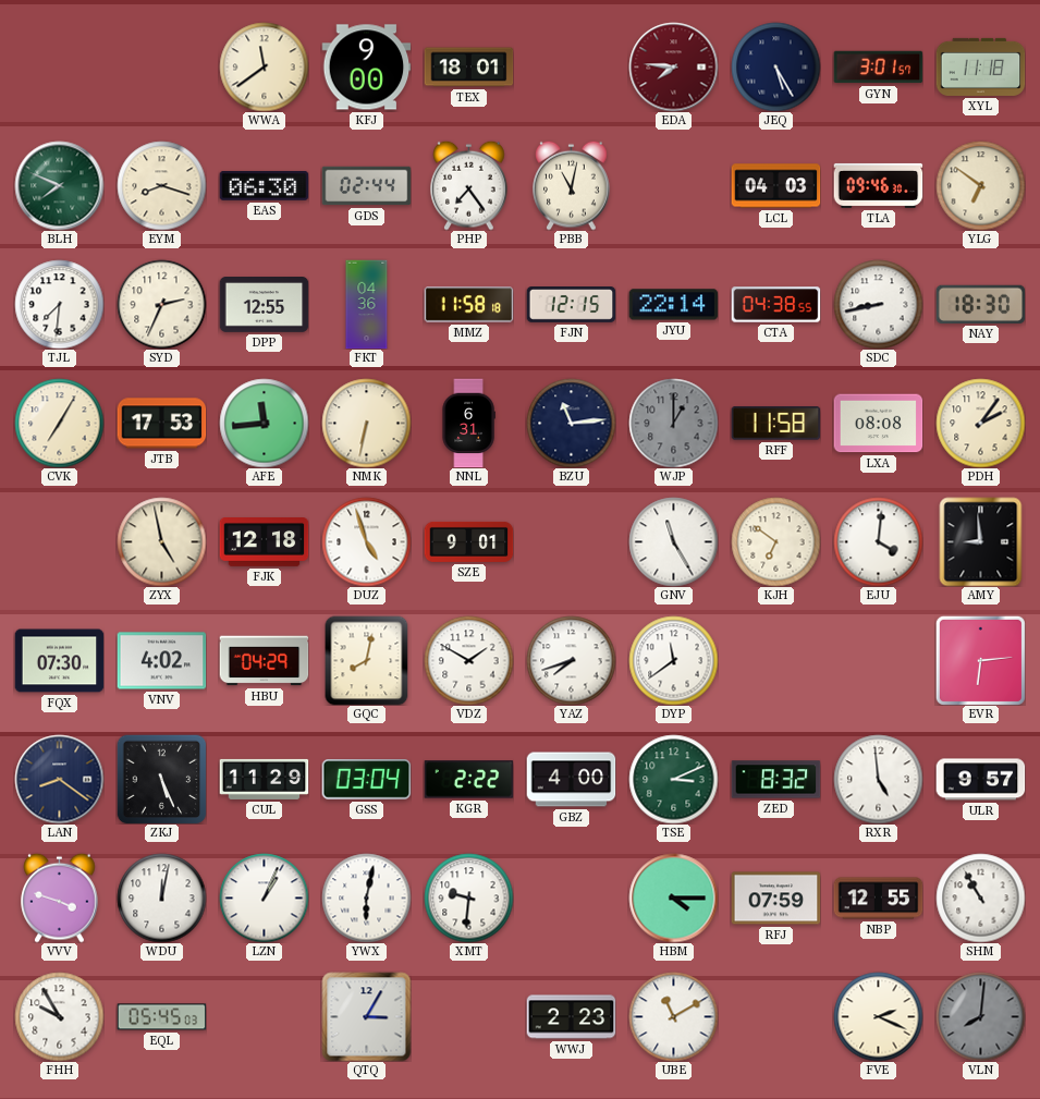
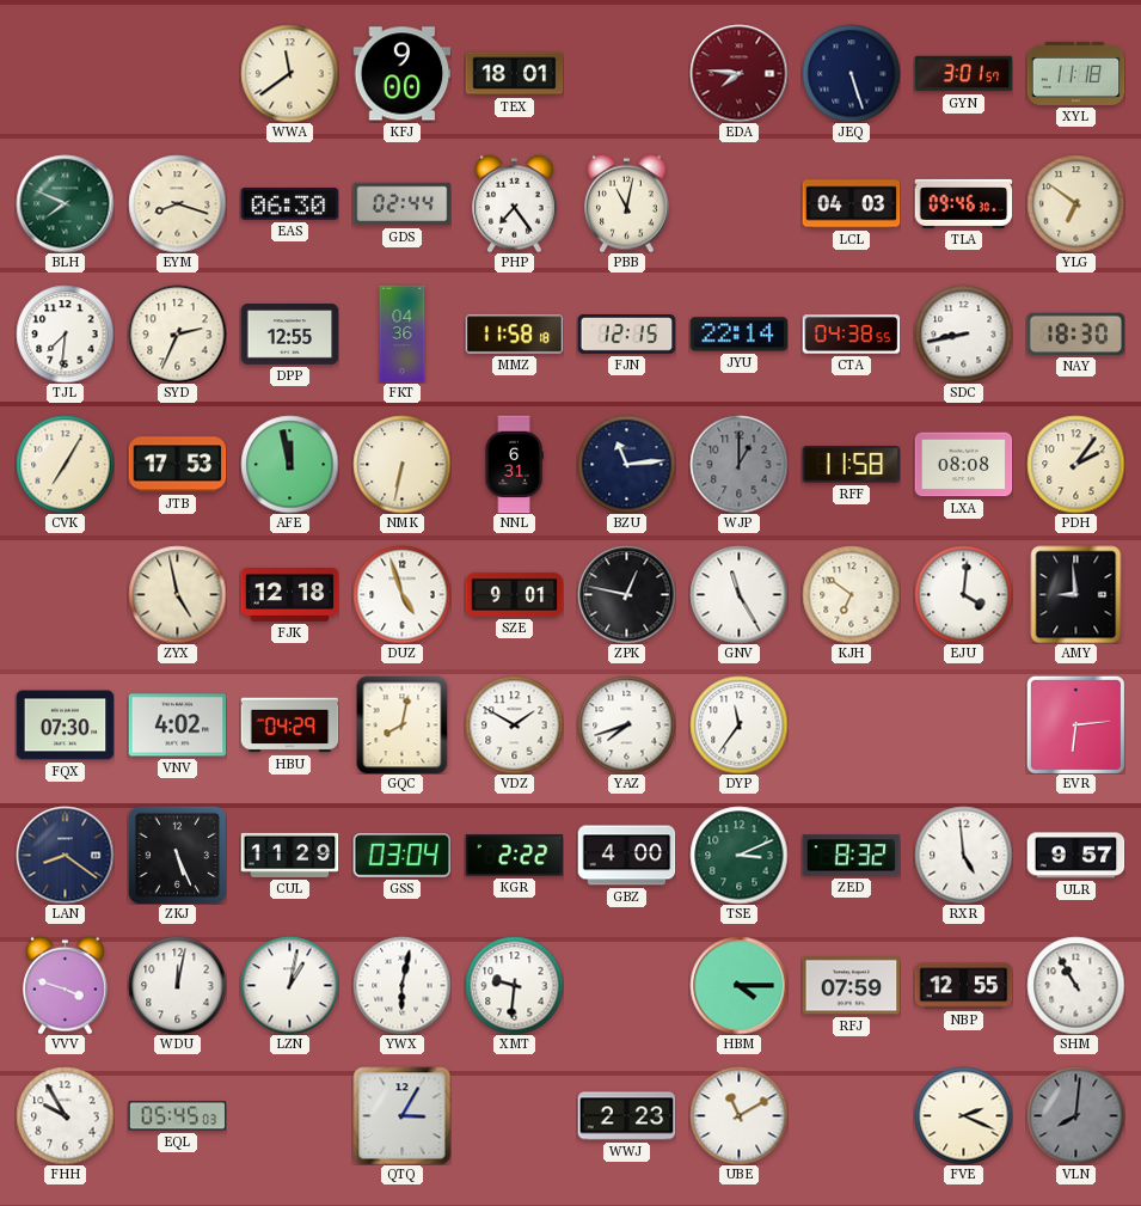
JEQ: 5:25 -> 5:27
AFE: 11:44 -> 11:58
ZPK: none -> 12:47
DYP: 11:39 -> 11:36
LZN: 1:04 -> 1:02
